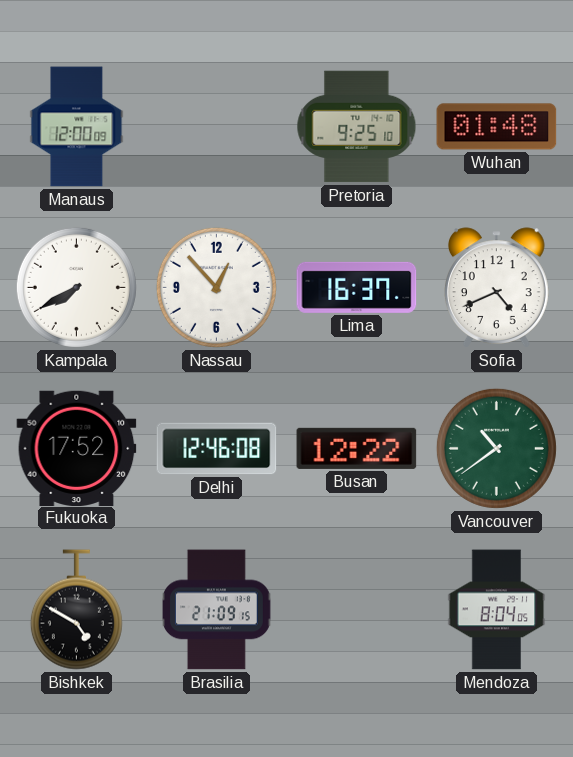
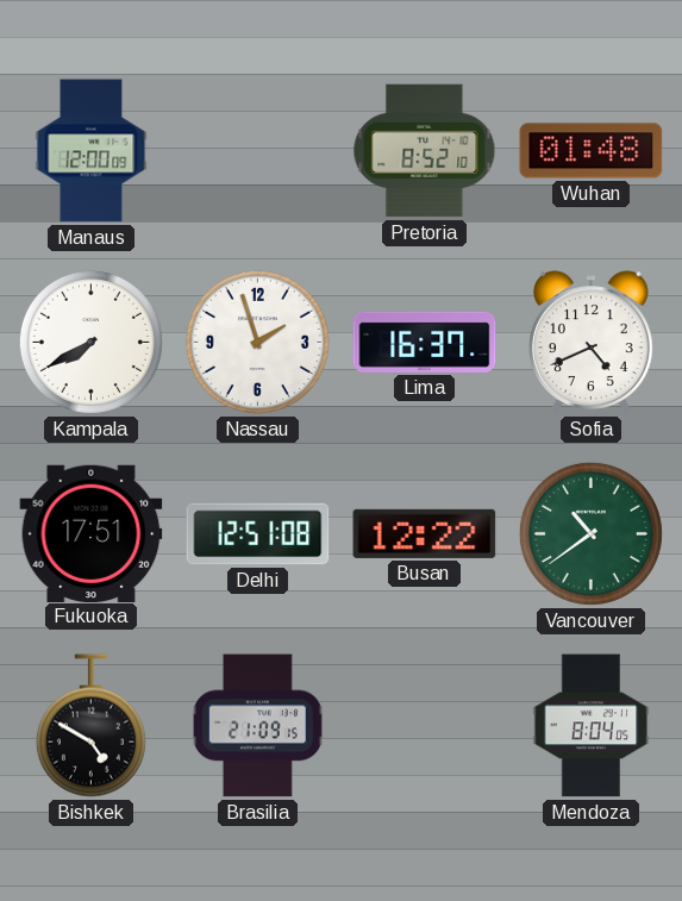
Pretoria: 9:25 -> 8:52
Nassau: 12:53 -> 1:57
Fukuoka: 17:52 -> 17:51
Delhi: 12:46 -> 12:51
